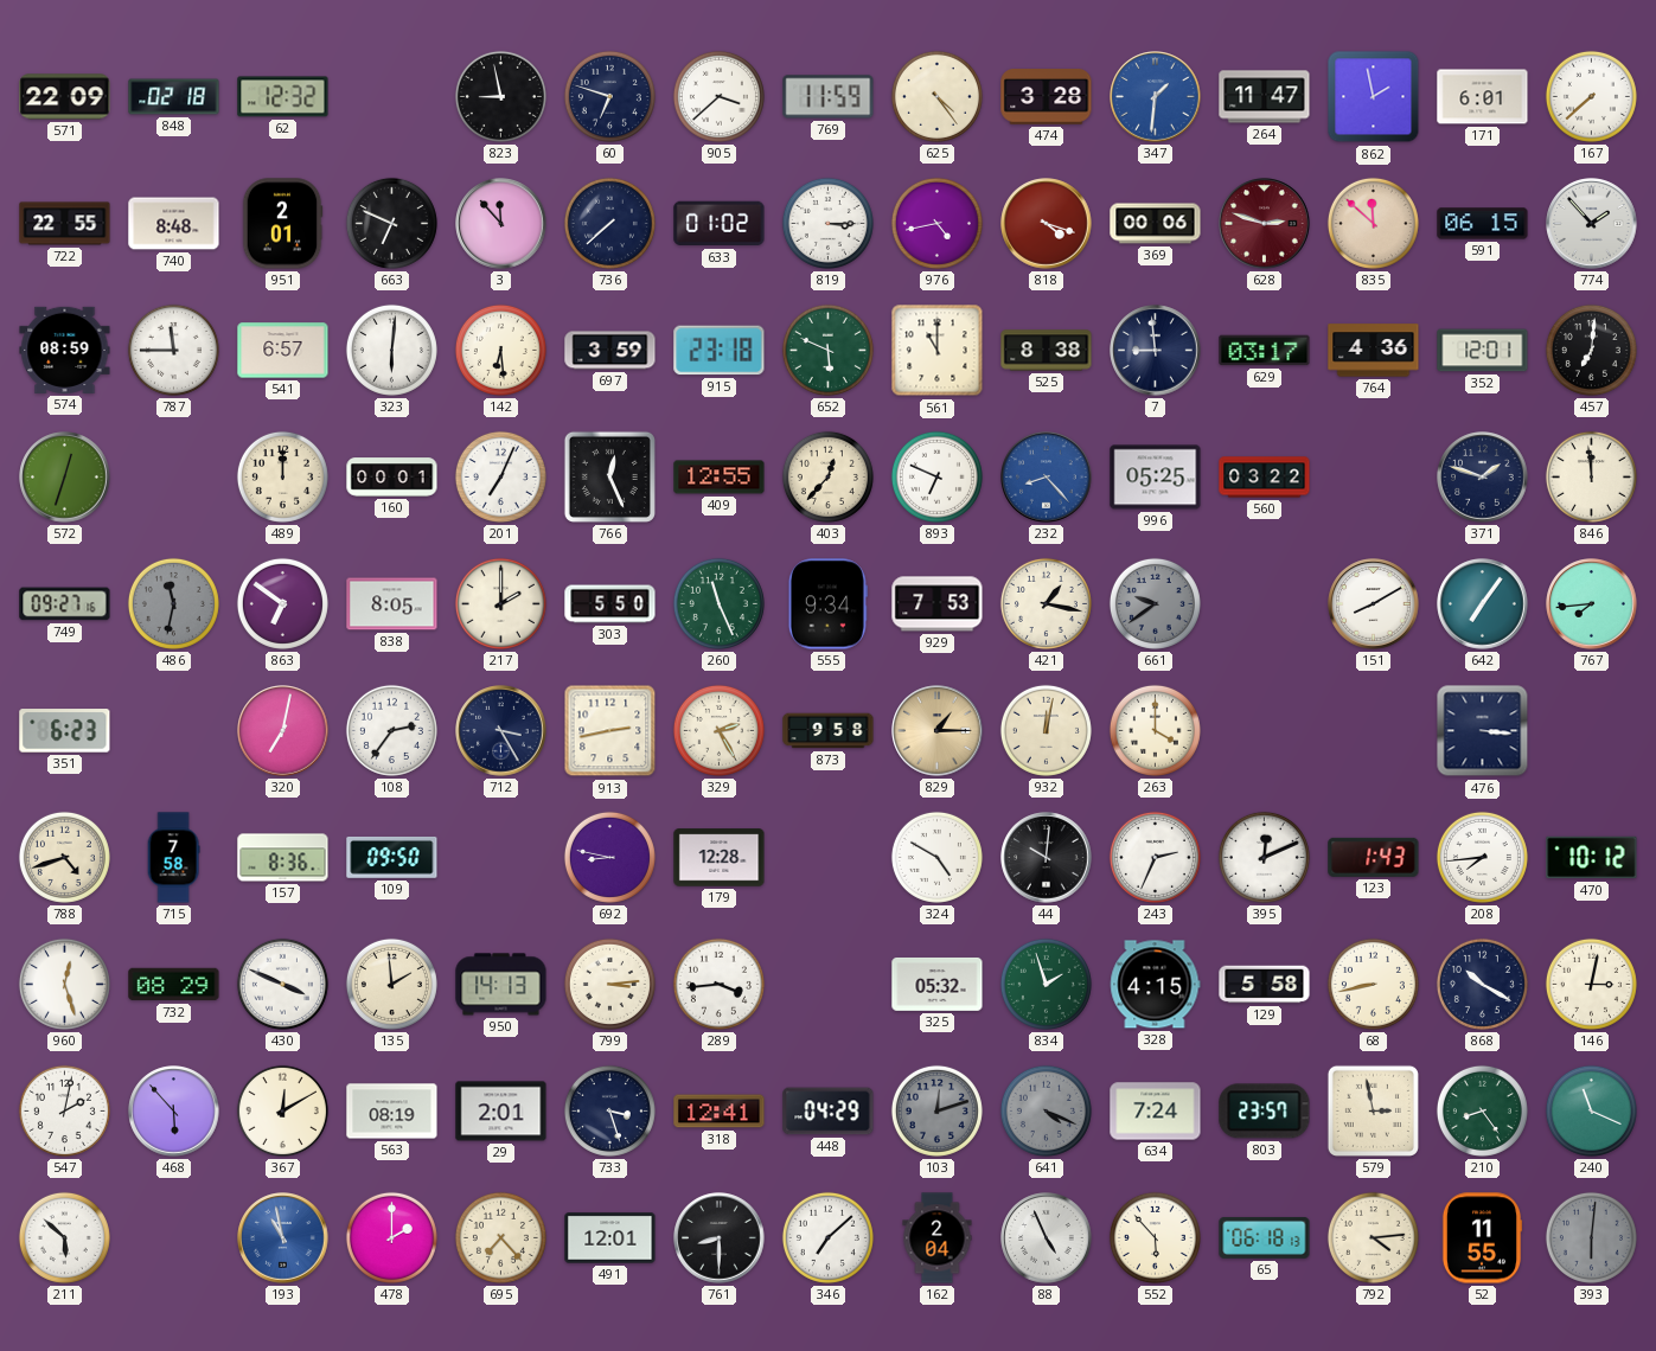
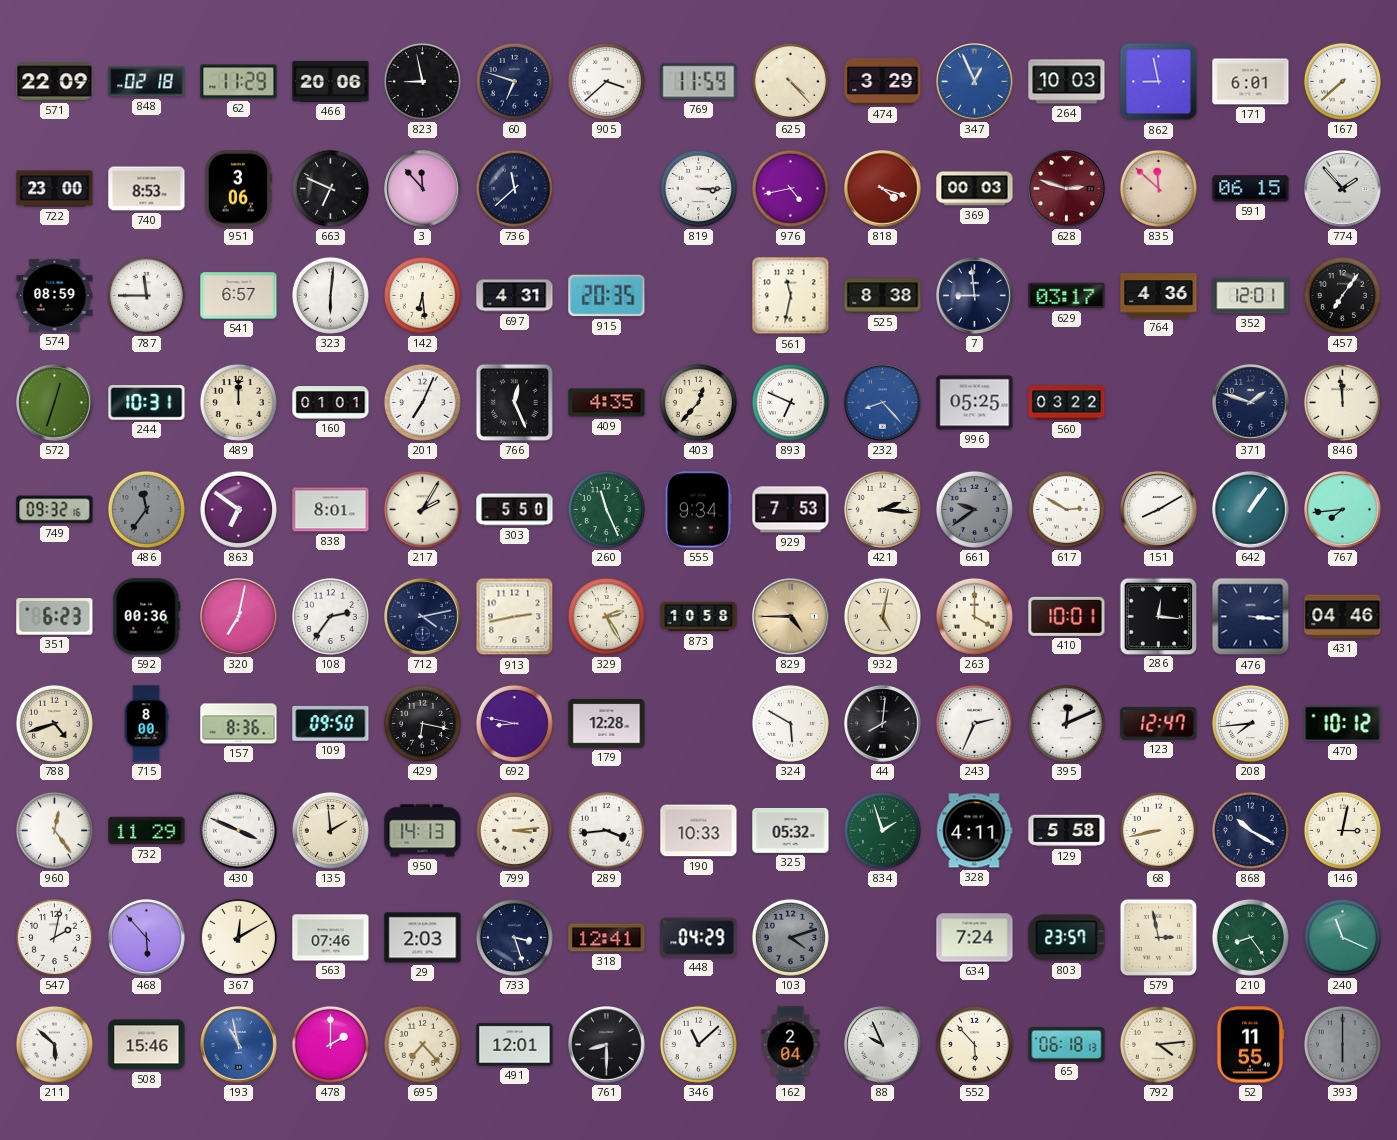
62: 12:32 -> 11:29
466: none -> 20:06
625: 4:24 -> 4:23
474: 3:28 -> 3:29
347: 1:31 -> 12:56
264: 11:47 -> 10:03
862: 1:58 -> 8:58
722: 22:55 -> 23:00
740: 8:48 -> 8:53
951: 2:01 -> 3:06
736: 7:38 -> 11:38
633: 01:02 -> none
369: 00:06 -> 00:03
697: 3:59 -> 4:31
915: 23:18 -> 20:35
652: 5:49 -> none
561: 11:00 -> 11:32
457: 7:01 -> 7:06
244: none -> 10:31
160: 00:01 -> 01:01
409: 12:55 -> 4:35
749: 09:27 -> 09:32
486: 11:32 -> 11:36
838: 8:05 -> 8:01
217: 2:00 -> 2:05
421: 1:17 -> 2:16
617: none -> 2:50
642: 7:06 -> 1:06
592: none -> 00:36
712: 3:25 -> 4:13
873: 9:58 -> 10:58
829: 1:15 -> 4:45
932: 12:02 -> 5:02
410: none -> 10:01
286: none -> 12:16
431: none -> 04:46
715: 7:58 -> 8:00
429: none -> 6:17
324: 4:50 -> 5:50
44: 10:01 -> 8:01
123: 1:43 -> 12:47
960: 12:27 -> 12:24
732: 08:29 -> 11:29
190: none -> 10:33
328: 4:15 -> 4:11
563: 08:19 -> 07:46
29: 2:01 -> 2:03
103: 12:12 -> 4:12
641: 4:19 -> none
508: none -> 15:46
346: 7:08 -> 11:08
88: 4:56 -> 9:56
393: 6:01 -> 6:00
